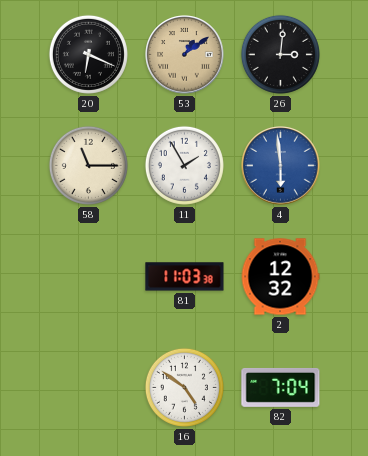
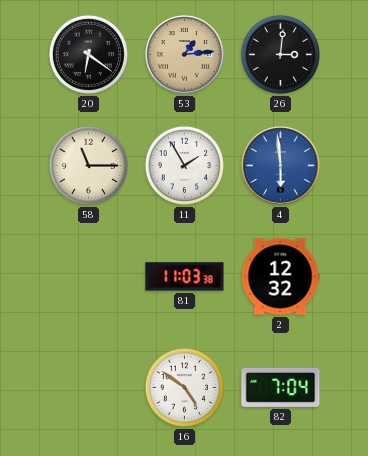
20: 6:19 -> 6:21
53: 1:09 -> 1:14
